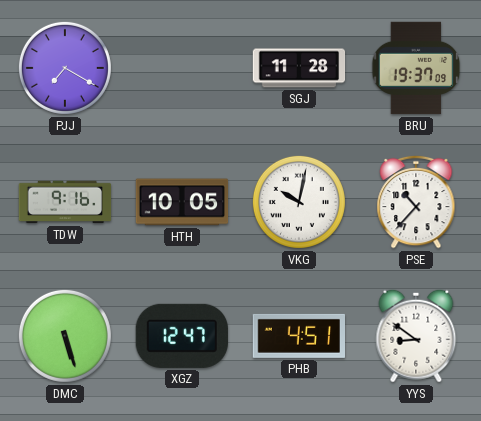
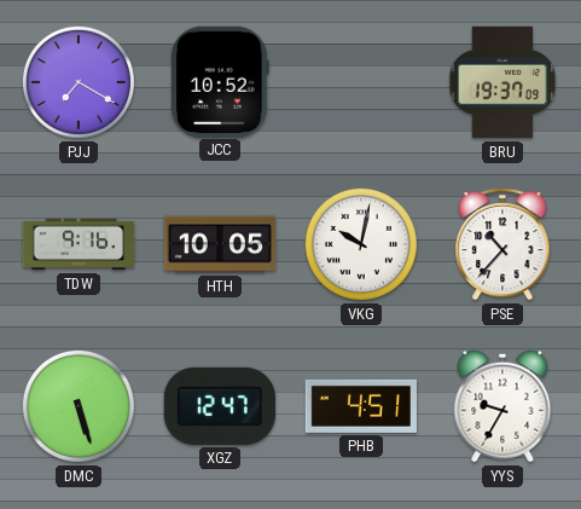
JCC: none -> 10:52
SGJ: 11:28 -> none
YYS: 8:51 -> 9:35
